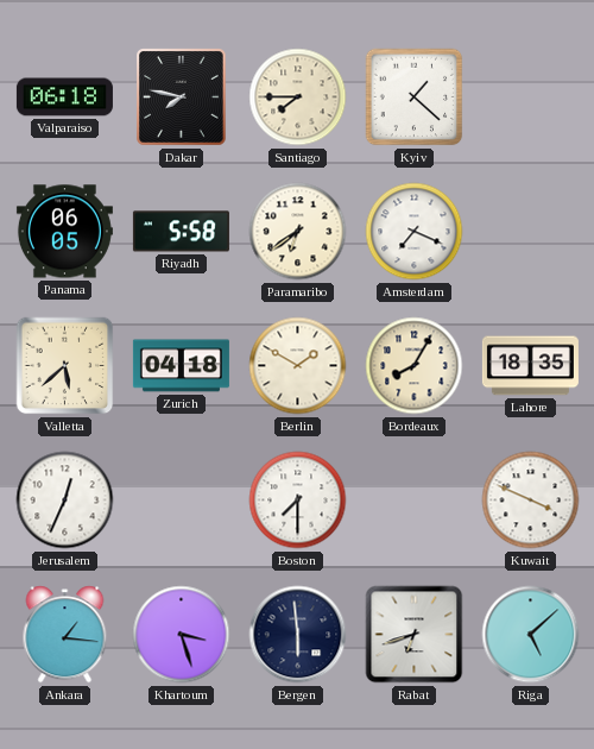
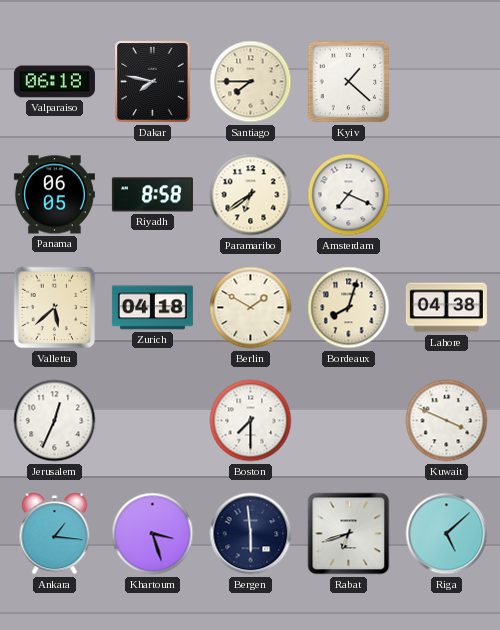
Riyadh: 5:58 -> 8:58
Bordeaux: 8:05 -> 8:03
Lahore: 18:35 -> 04:38
